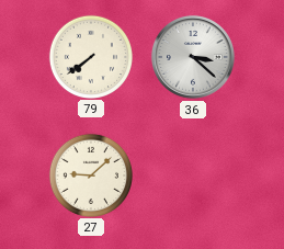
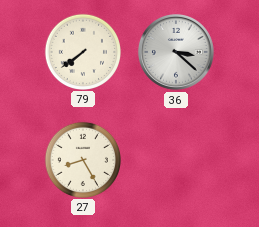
27: 9:08 -> 8:25
